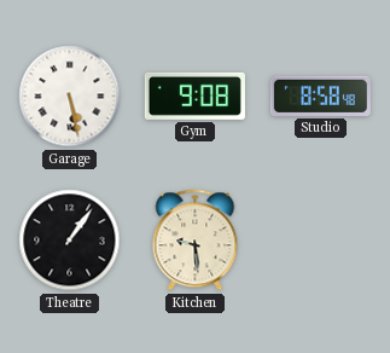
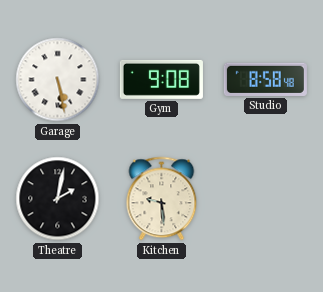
Theatre: 1:06 -> 2:02
